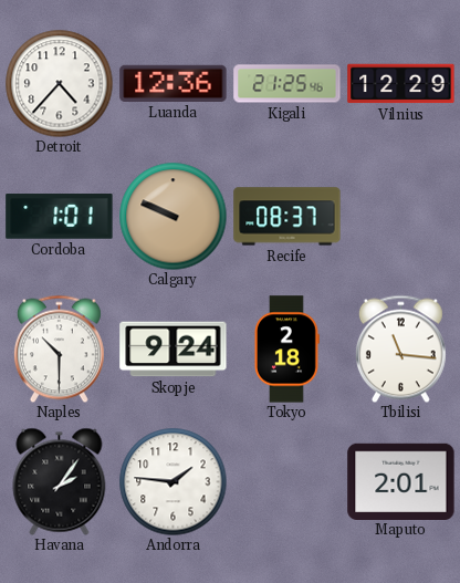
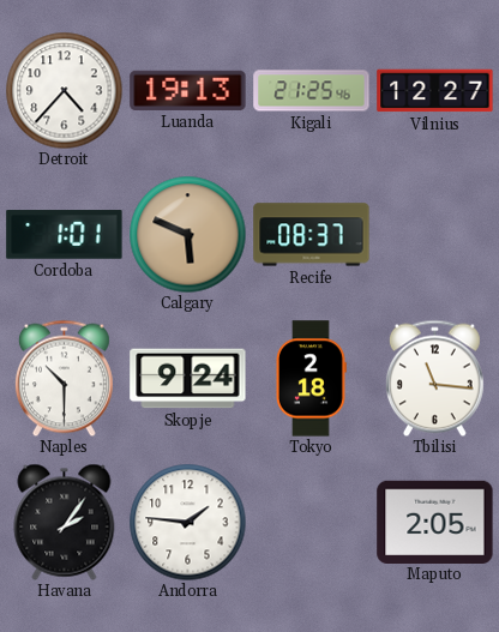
Luanda: 12:36 -> 19:13
Vilnius: 12:29 -> 12:27
Calgary: 9:49 -> 5:49
Maputo: 2:01 -> 2:05
